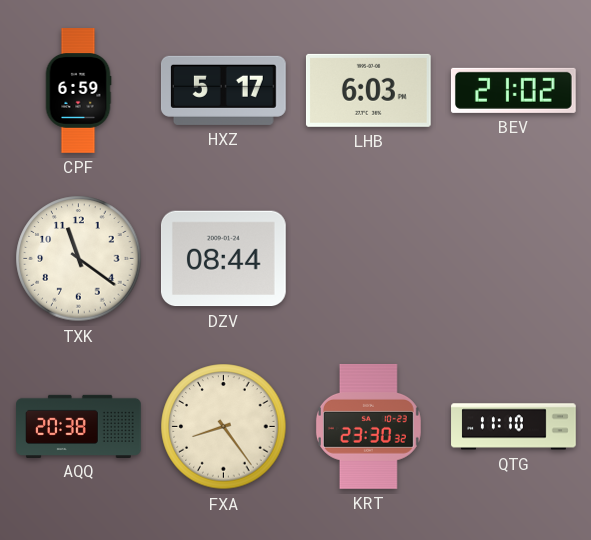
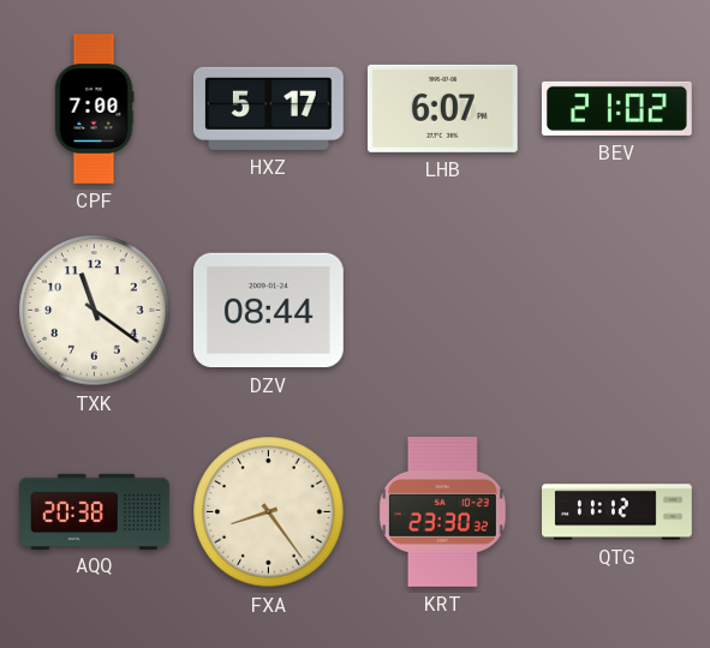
CPF: 6:59 -> 7:00
LHB: 6:03 -> 6:07
QTG: 11:10 -> 11:12
